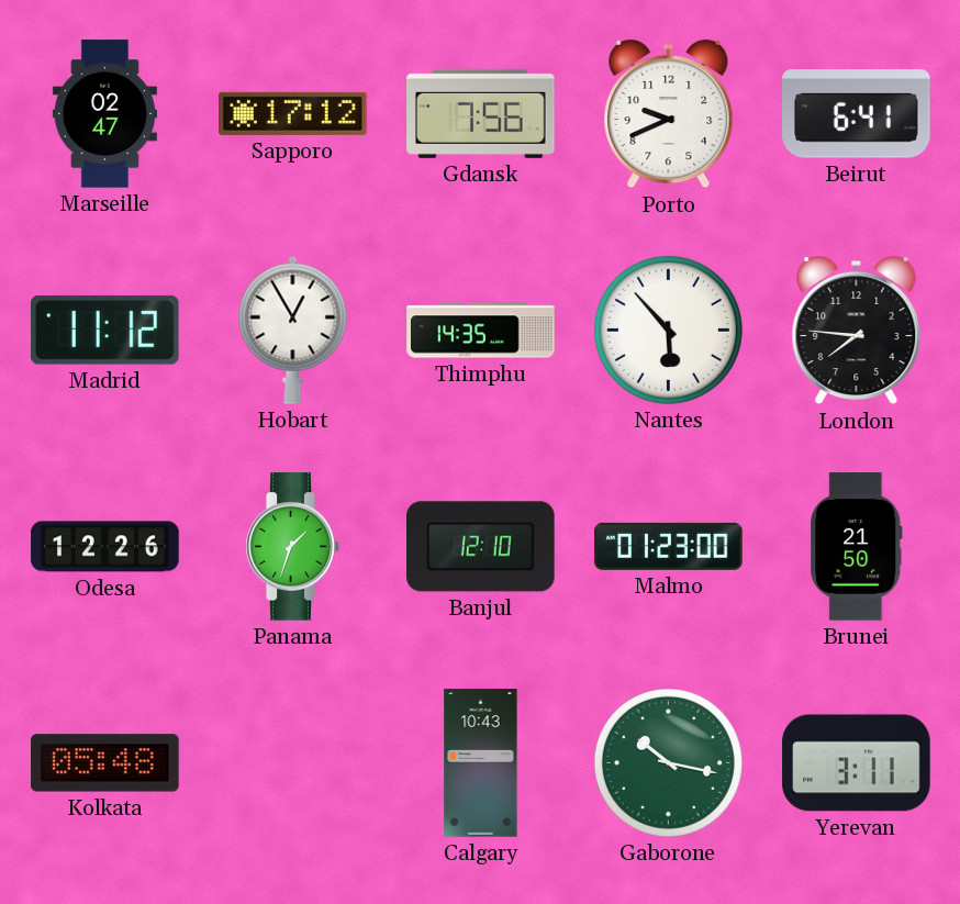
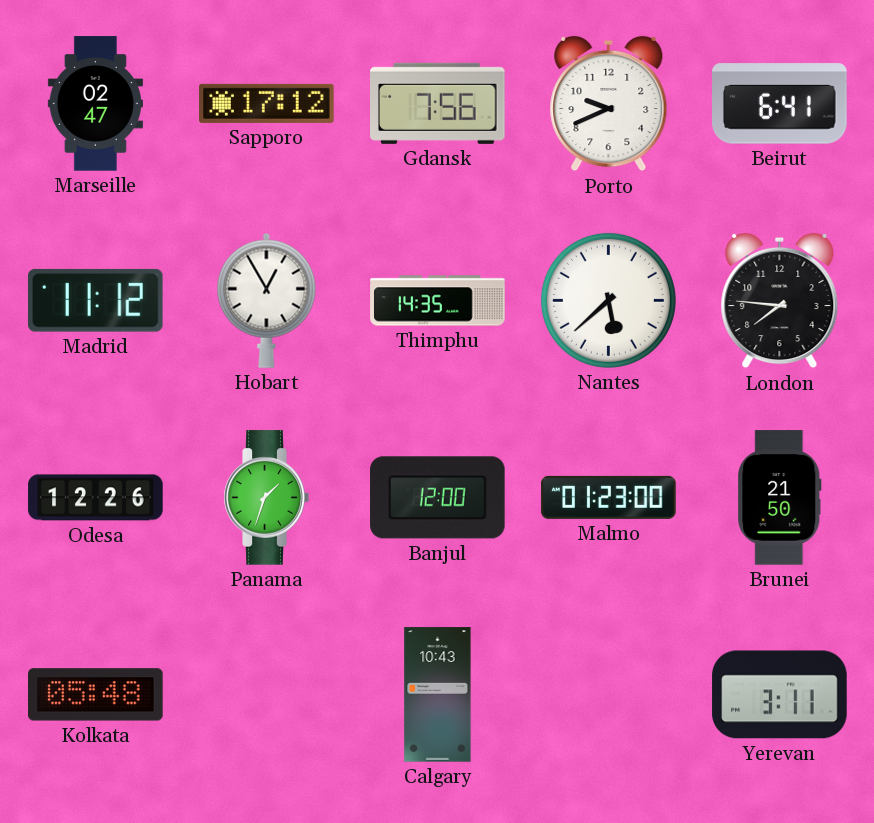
Nantes: 5:53 -> 5:38
Banjul: 12:10 -> 12:00
Gaborone: 10:17 -> none
